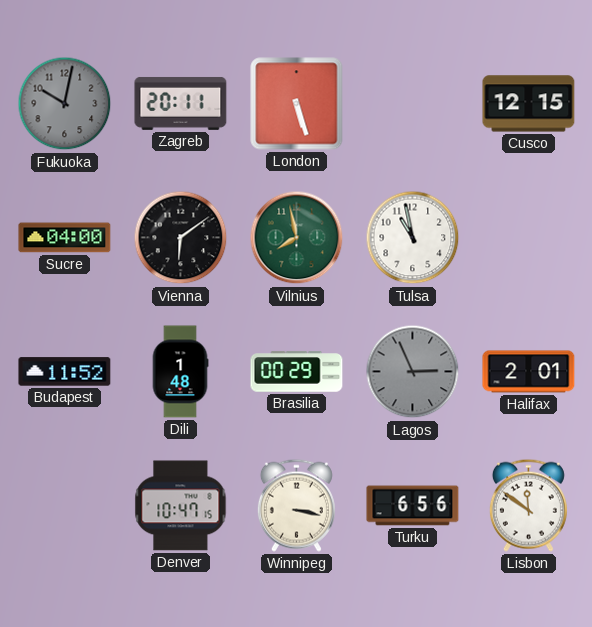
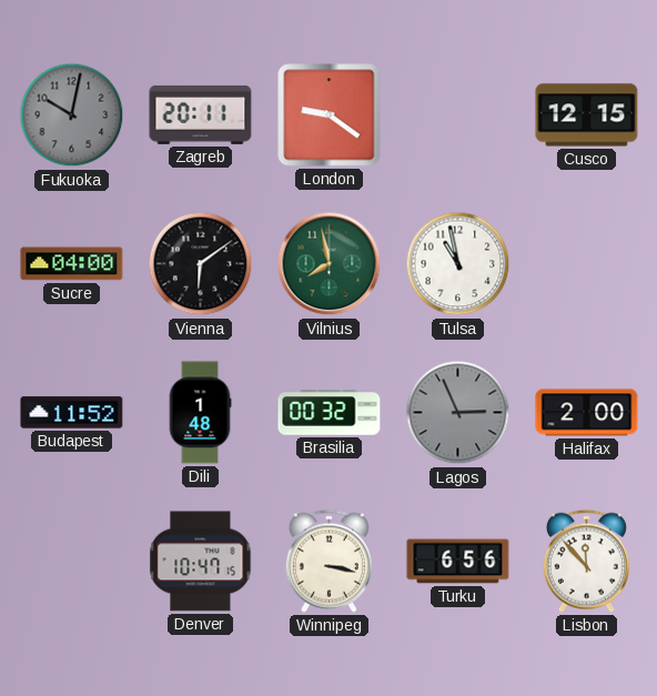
London: 5:27 -> 9:21
Brasilia: 00:29 -> 00:32
Halifax: 2:01 -> 2:00
Lisbon: 11:51 -> 11:53
